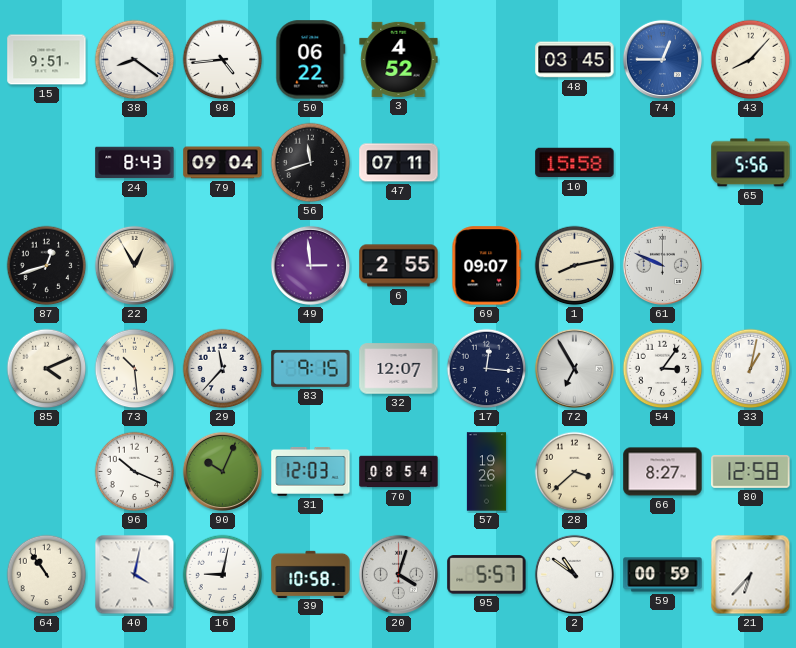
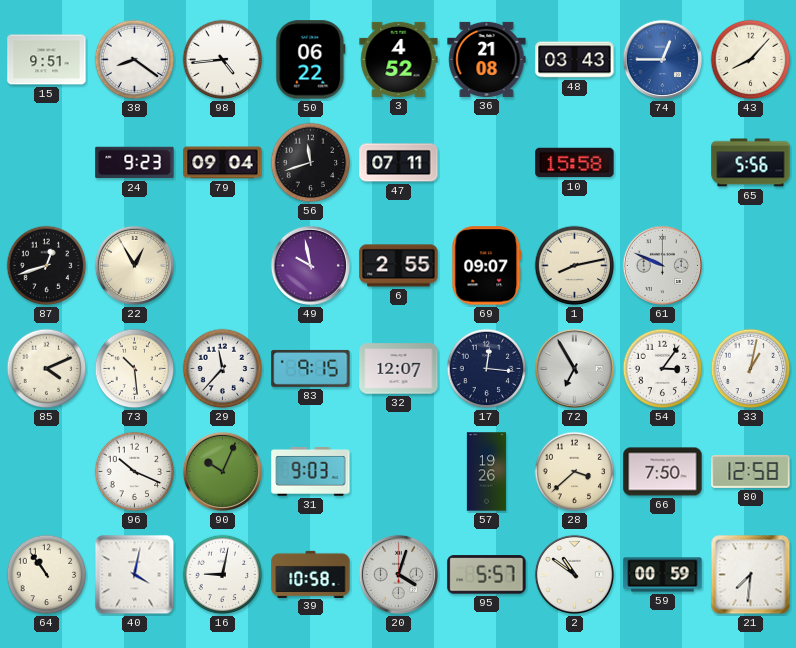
36: none -> 21:08
48: 03:45 -> 03:43
24: 8:43 -> 9:23
49: 2:59 -> 9:58
31: 12:03 -> 9:03
70: 08:54 -> none
66: 8:27 -> 7:50
21: 6:37 -> 7:31
